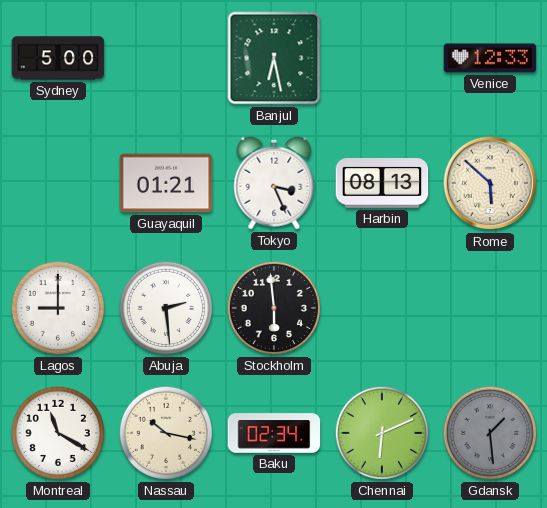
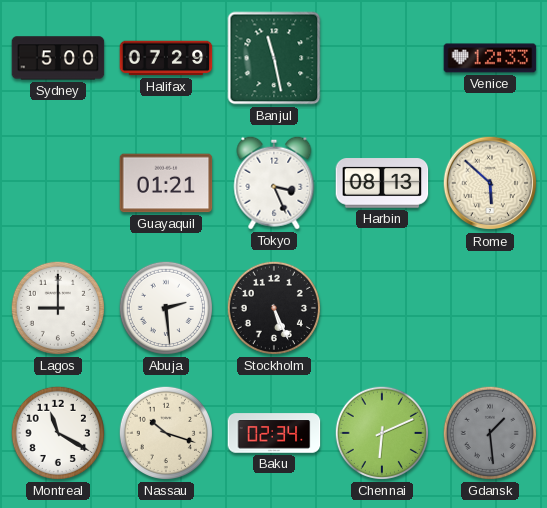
Halifax: none -> 07:29
Banjul: 6:28 -> 11:28
Stockholm: 5:59 -> 5:26
Nassau: 10:17 -> 10:18
